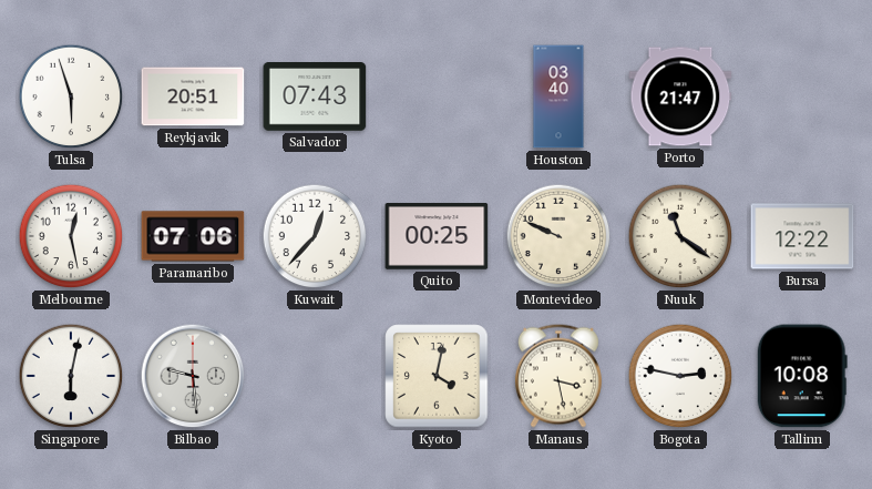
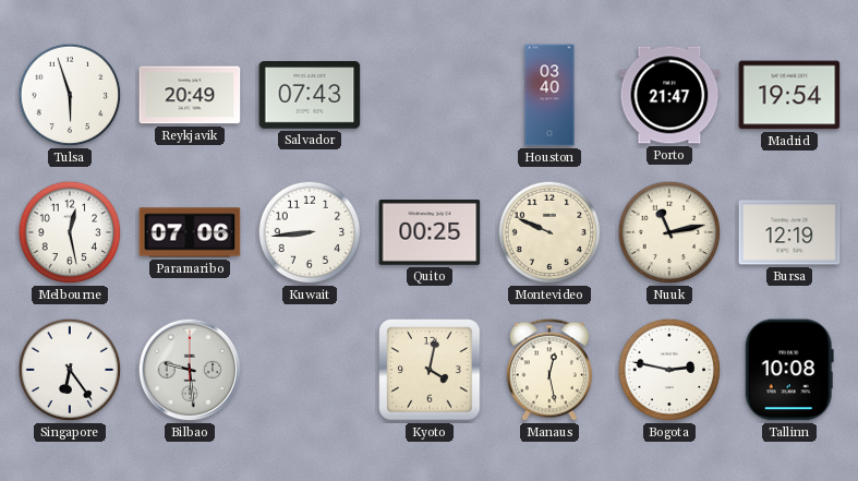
Reykjavik: 20:51 -> 20:49
Madrid: none -> 19:54
Kuwait: 12:37 -> 8:44
Nuuk: 11:21 -> 11:13
Bursa: 12:22 -> 12:19
Singapore: 6:02 -> 6:24
Manaus: 3:28 -> 12:28
